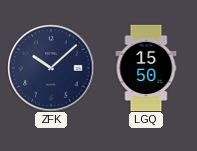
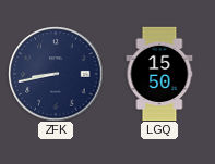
ZFK: 10:08 -> 8:43
